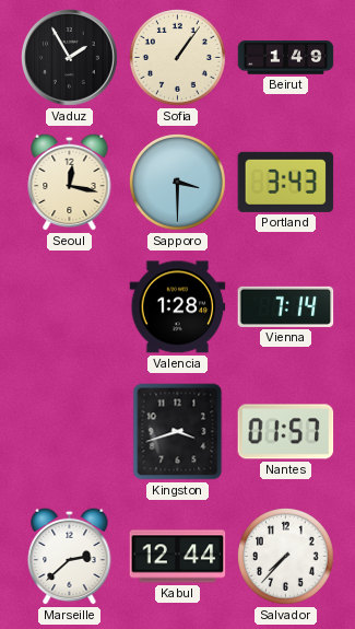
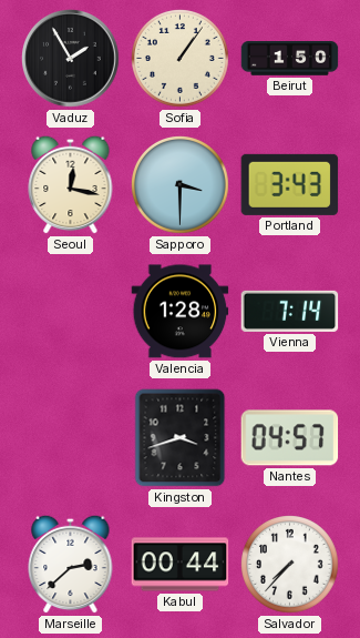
Beirut: 1:49 -> 1:50
Nantes: 01:57 -> 04:57
Kabul: 12:44 -> 00:44
